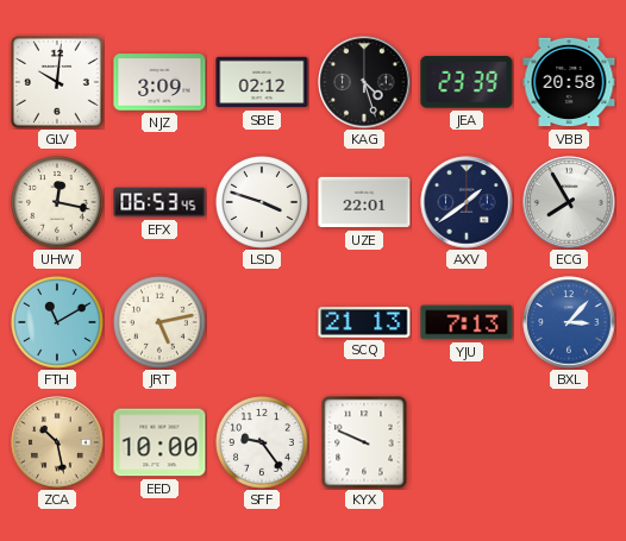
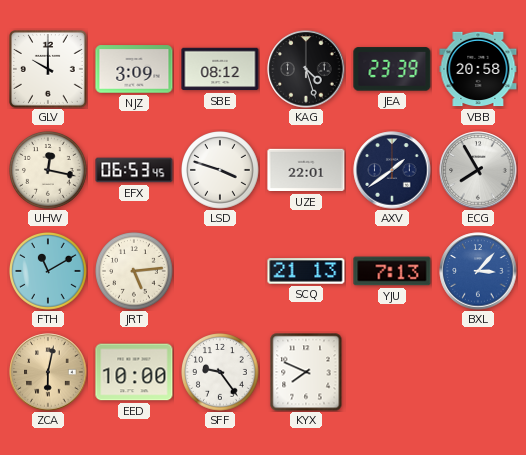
GLV: 10:01 -> 10:00
SBE: 02:12 -> 08:12
JRT: 5:13 -> 5:14
ZCA: 10:28 -> 6:02
KYX: 9:49 -> 7:49
